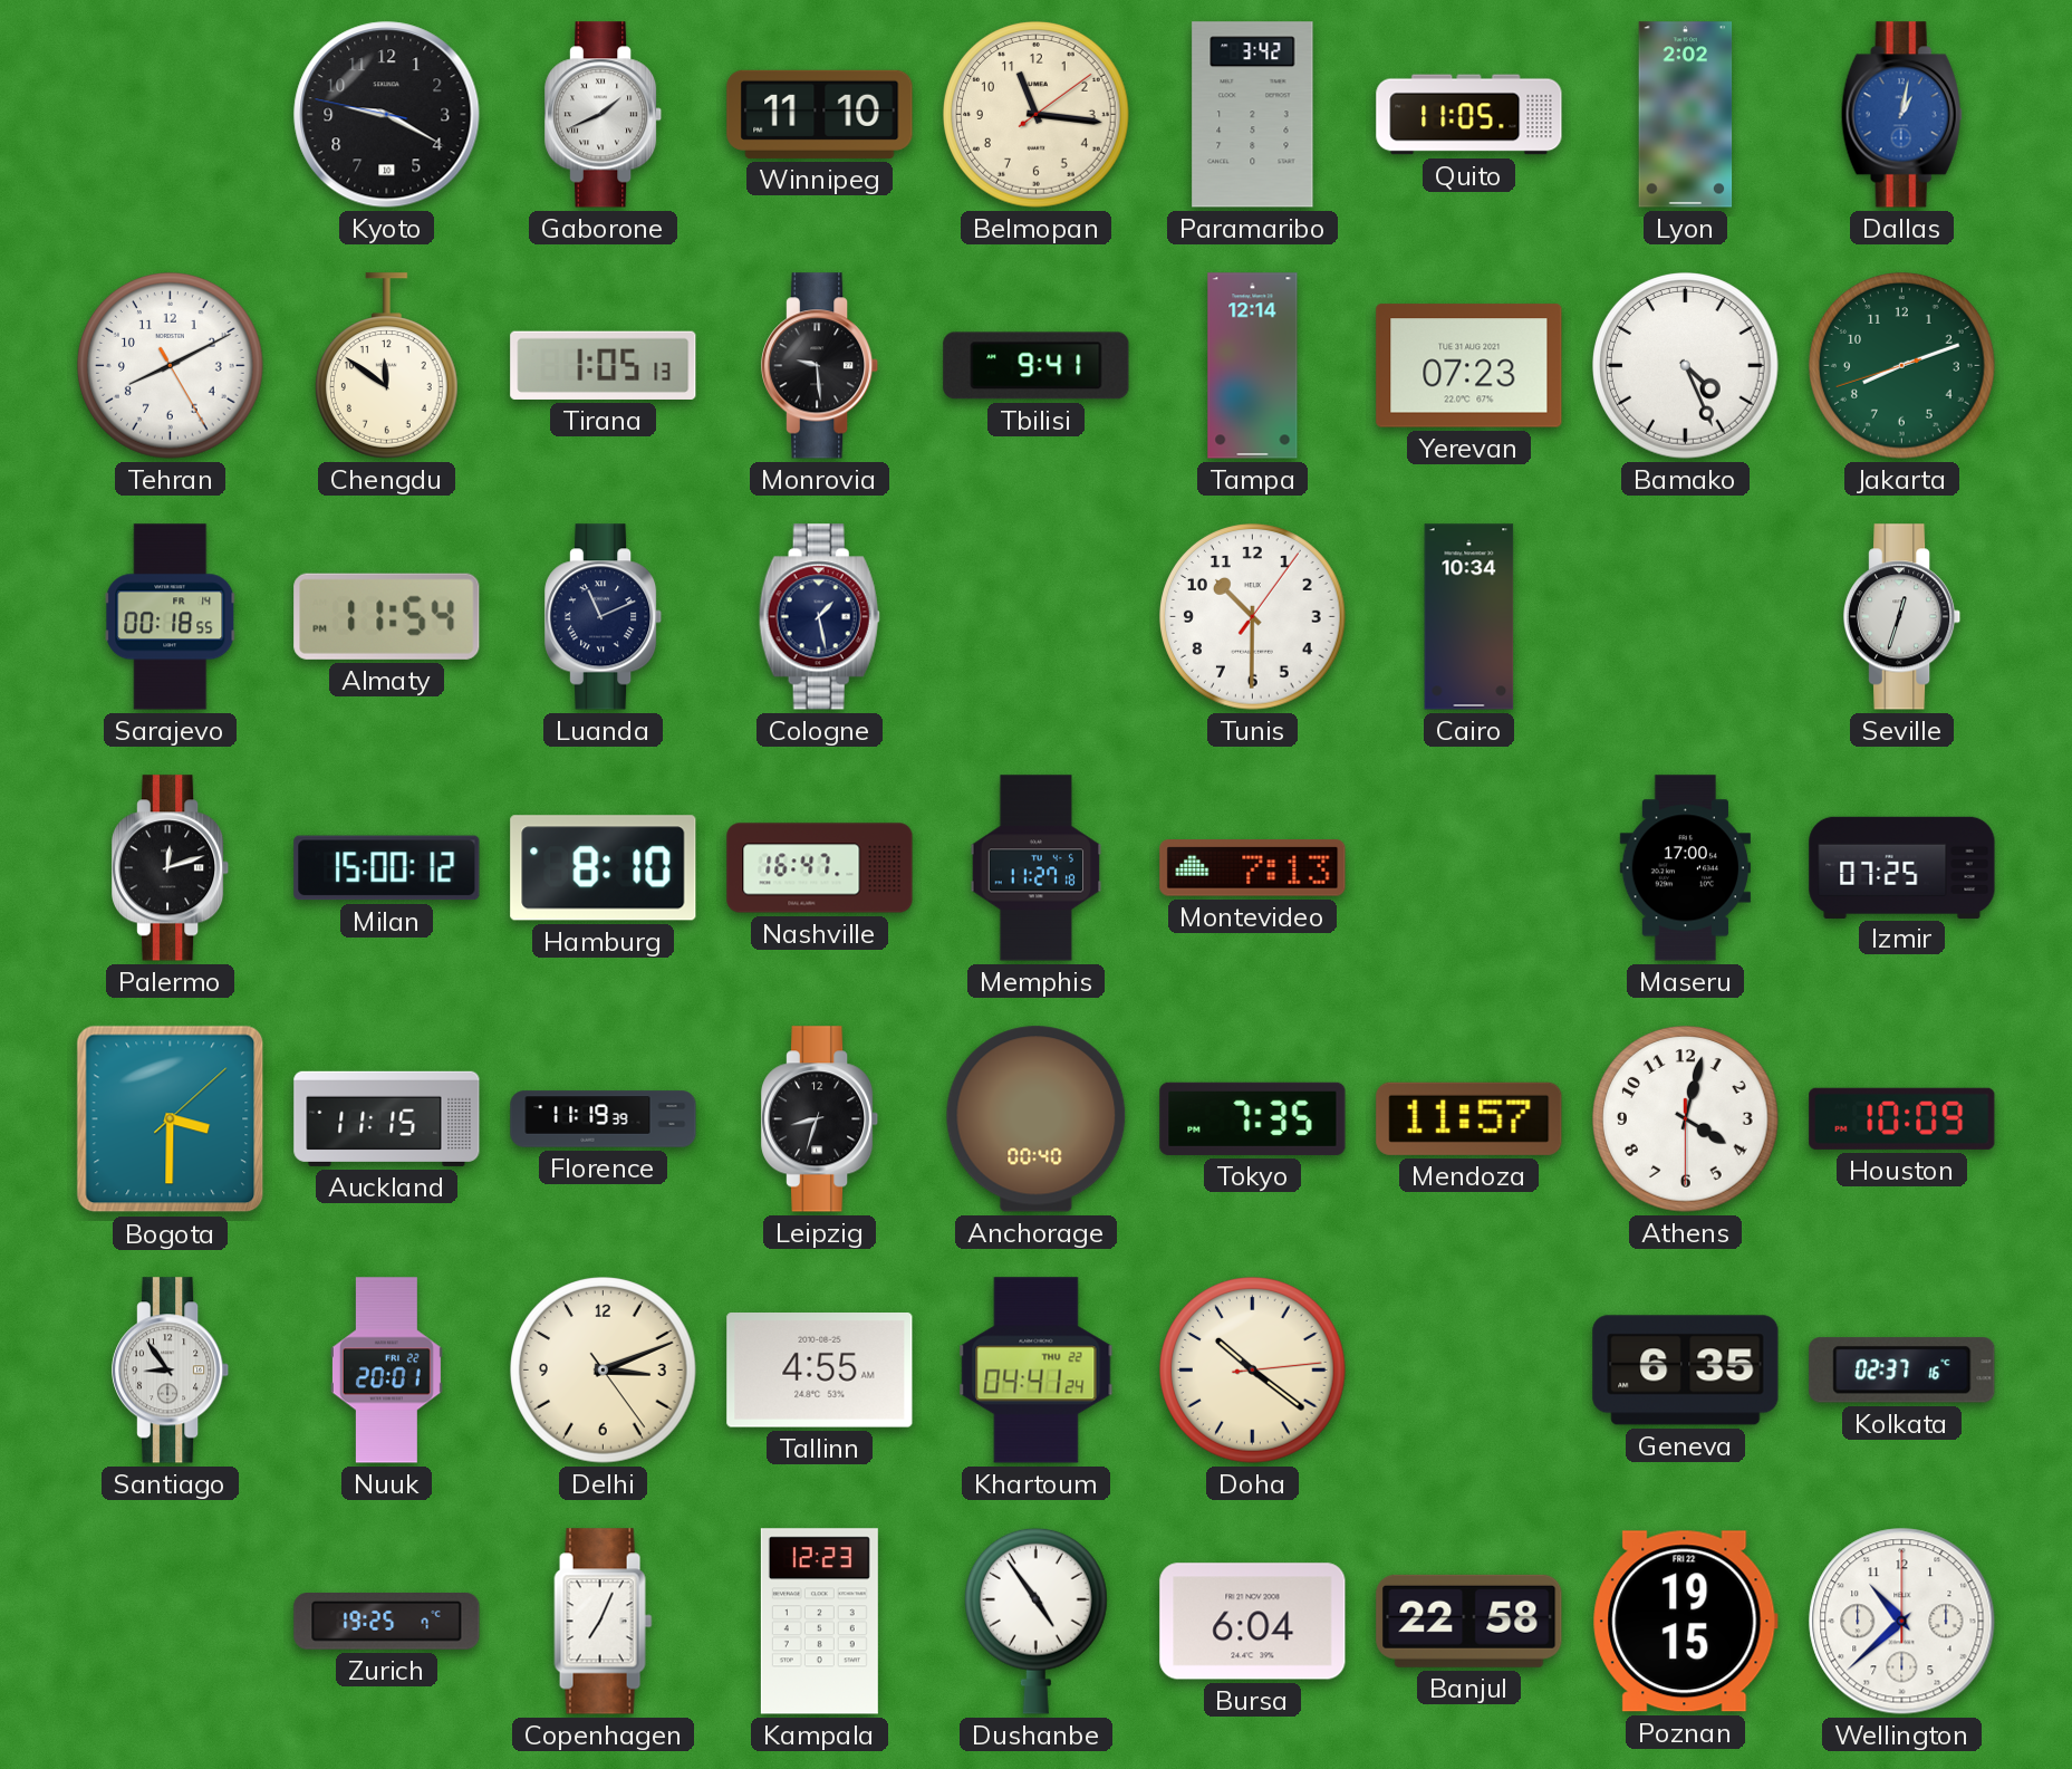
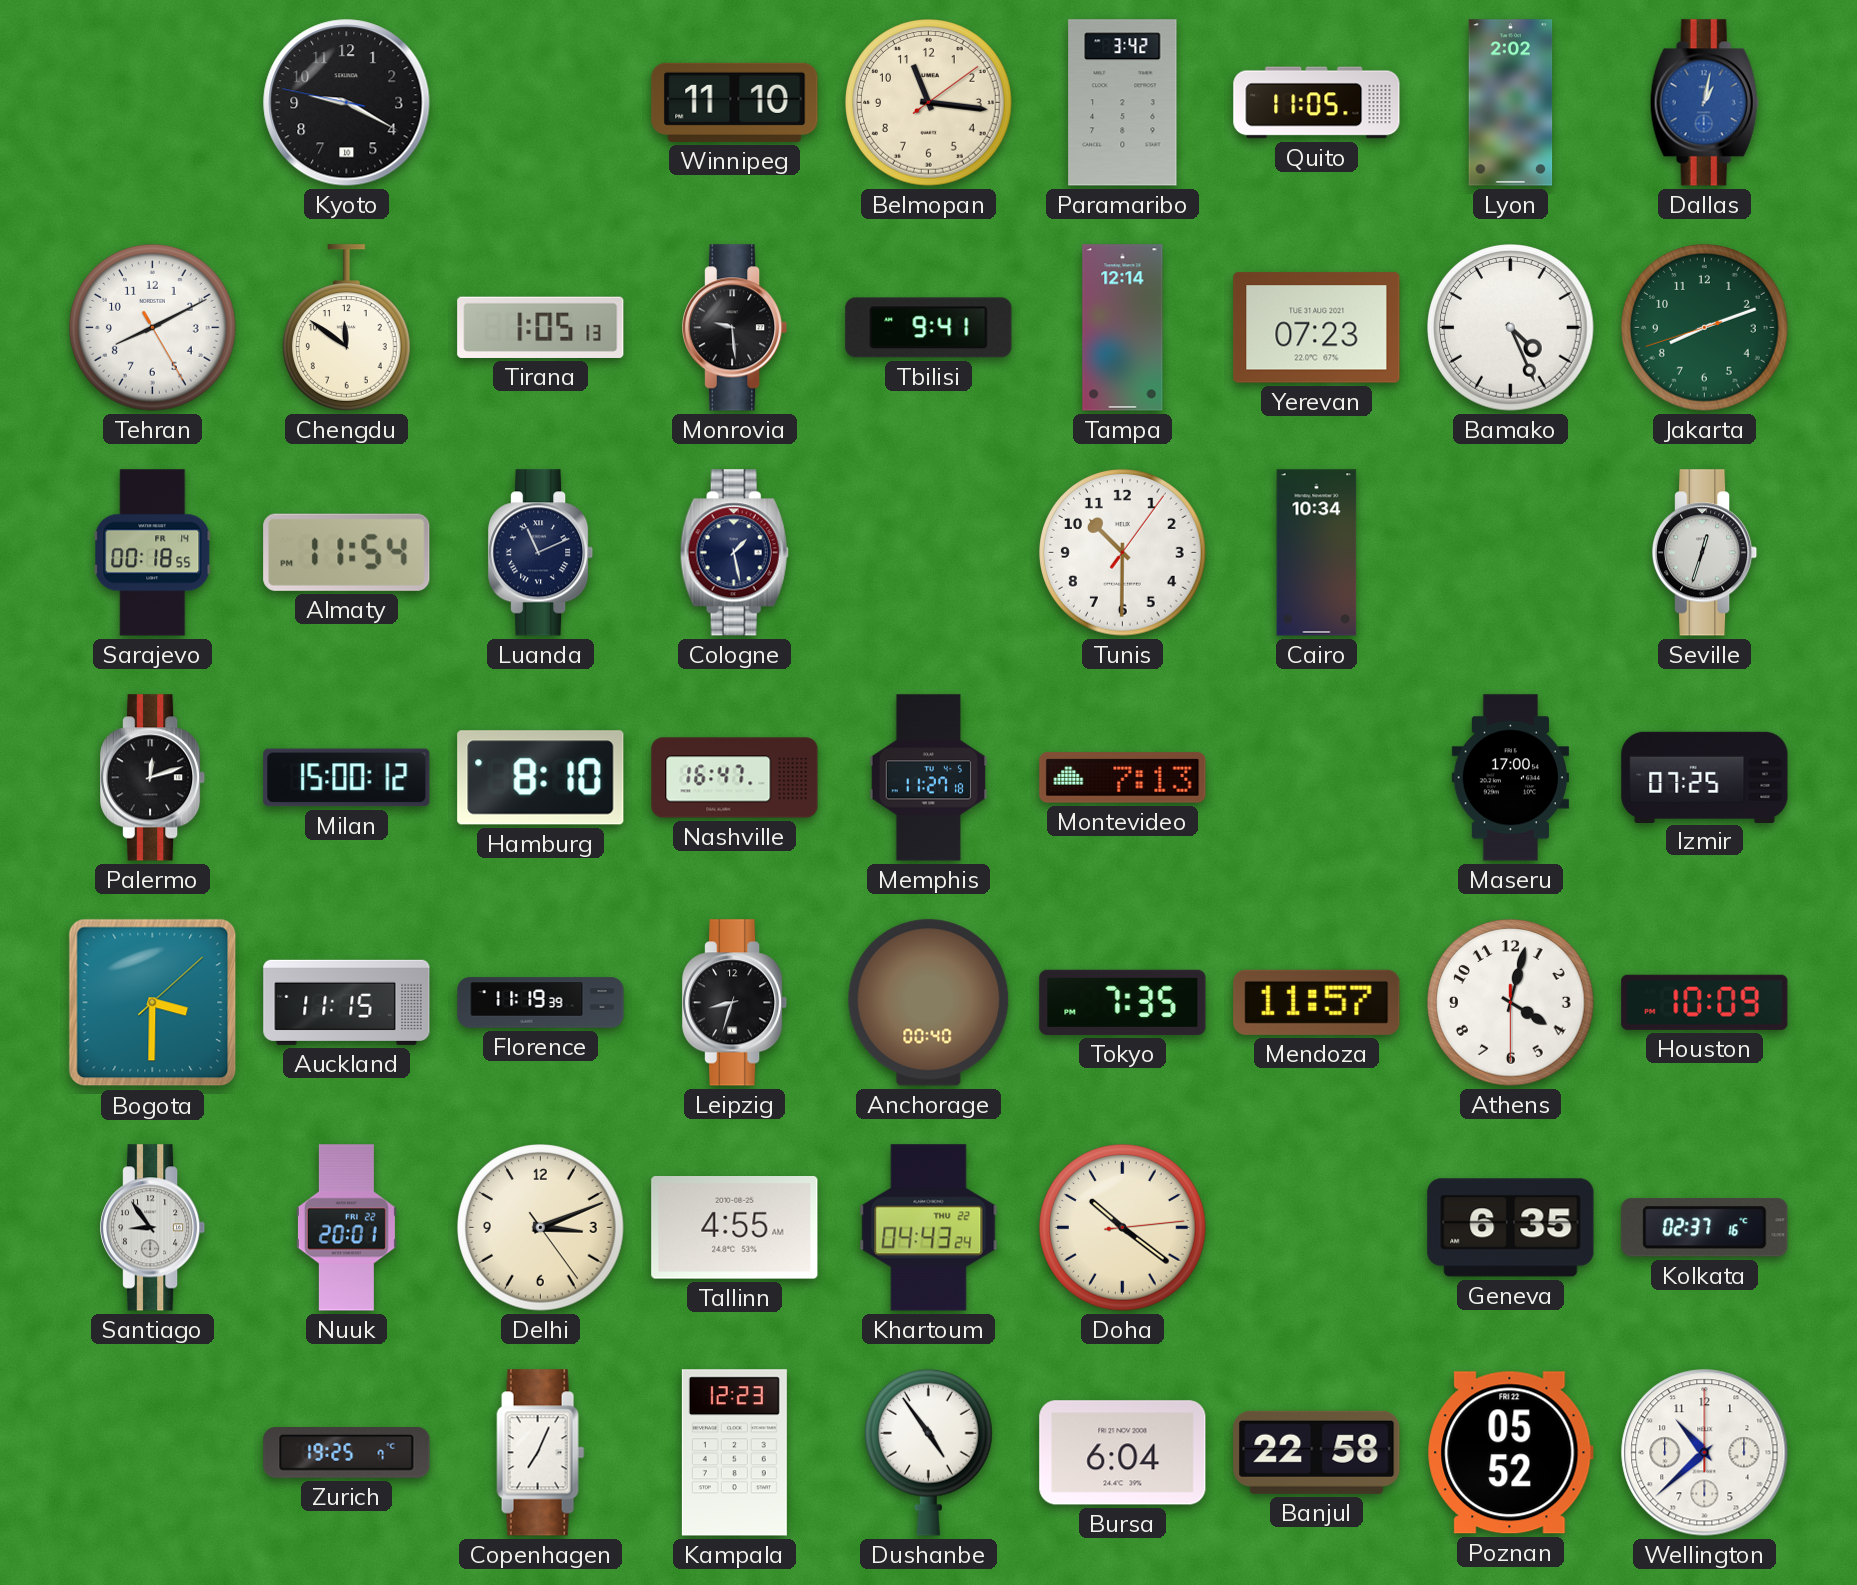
Gaborone: 1:41 -> none
Khartoum: 04:41 -> 04:43
Poznan: 19:15 -> 05:52
